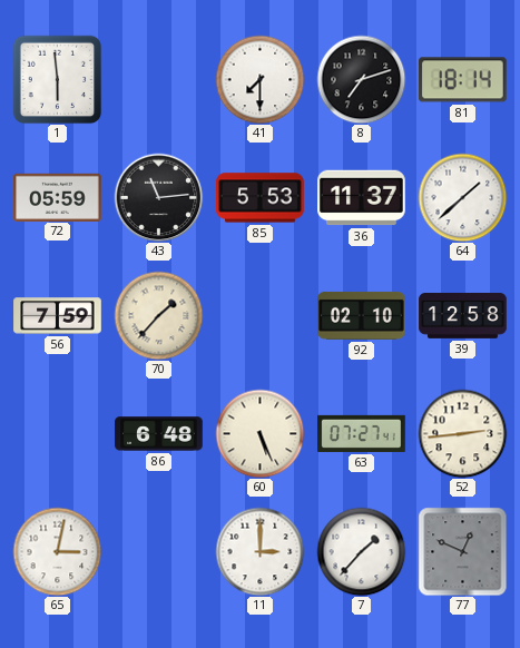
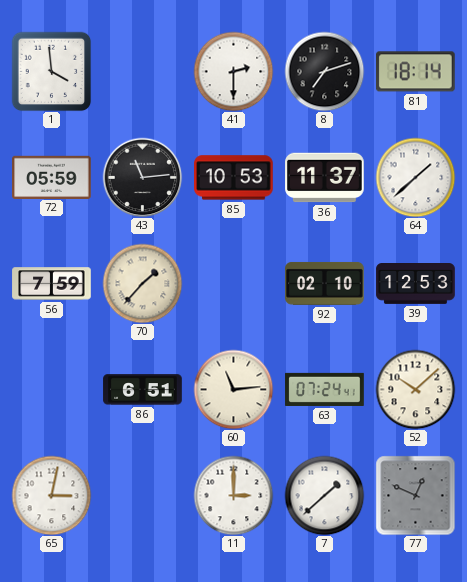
1: 5:59 -> 3:59
41: 7:30 -> 2:30
85: 5:53 -> 10:53
39: 12:58 -> 12:53
86: 6:48 -> 6:51
60: 5:26 -> 11:14
63: 07:27 -> 07:24
52: 2:44 -> 10:08
7: 1:37 -> 1:38
